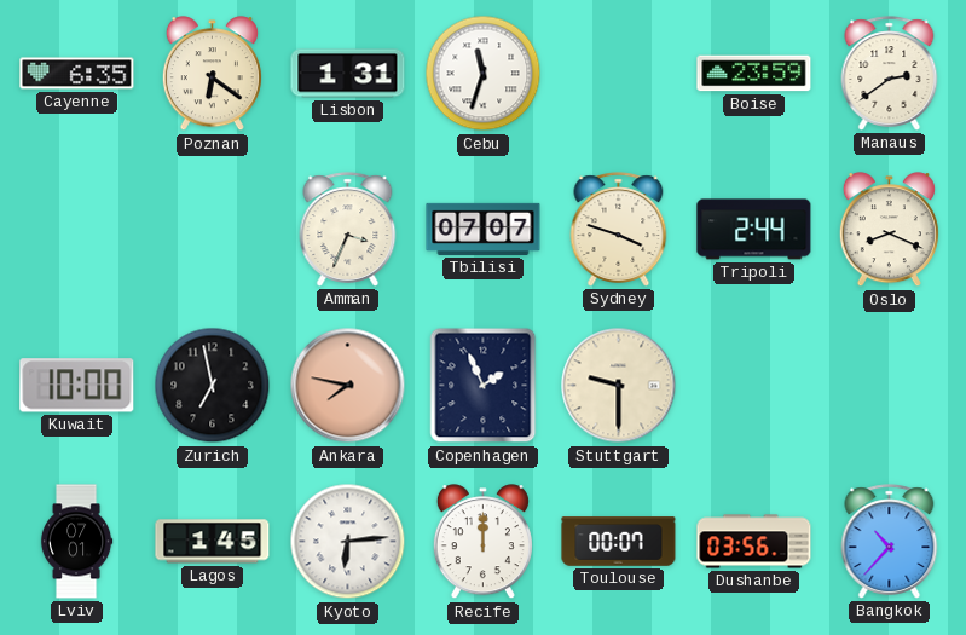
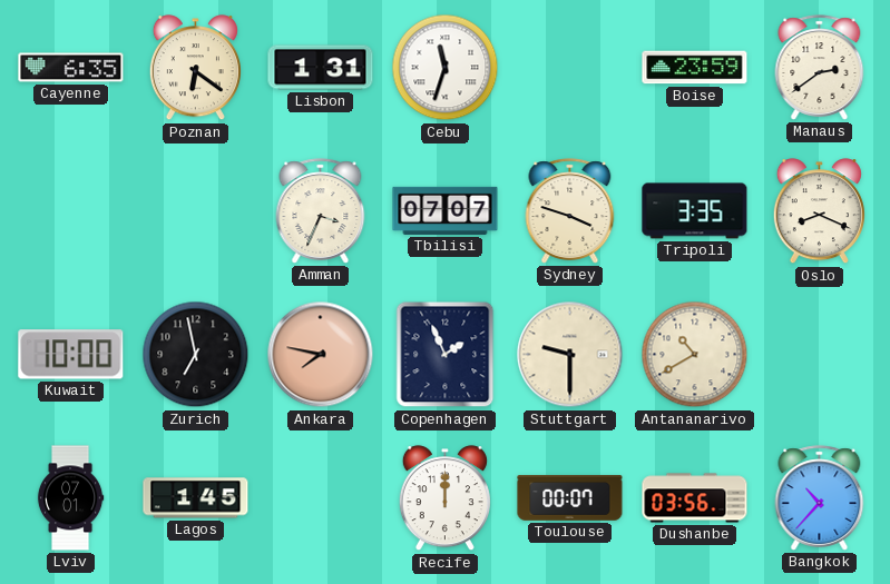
Tripoli: 2:44 -> 3:35
Antananarivo: none -> 10:40
Kyoto: 6:14 -> none
